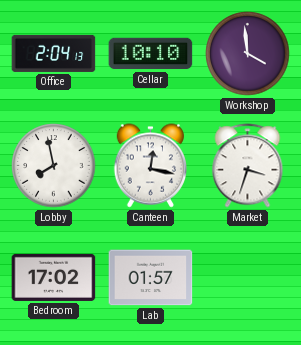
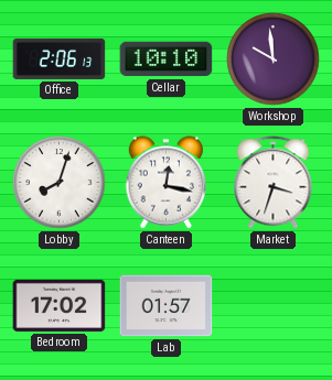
Office: 2:04 -> 2:06
Workshop: 3:59 -> 9:59
Lobby: 7:58 -> 8:03
